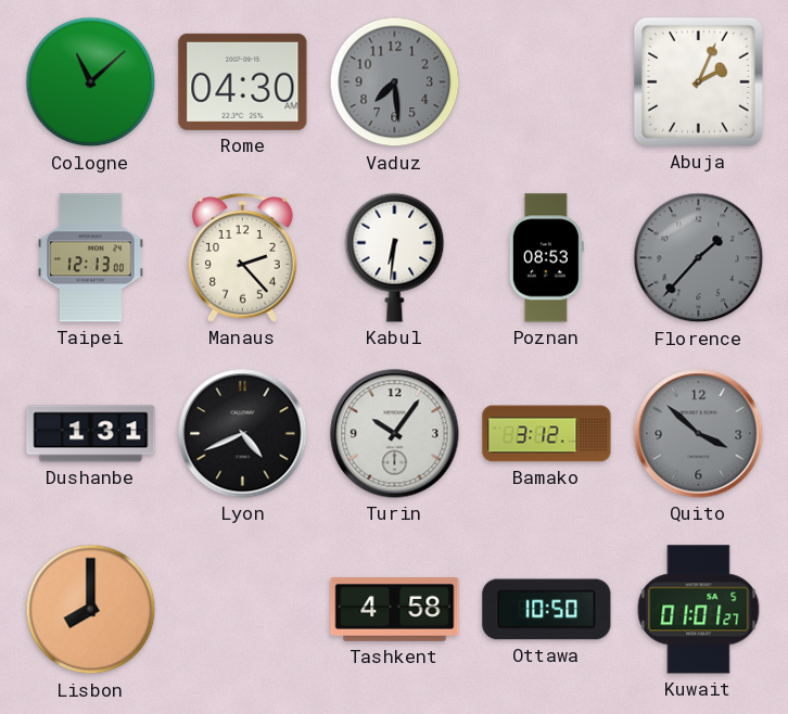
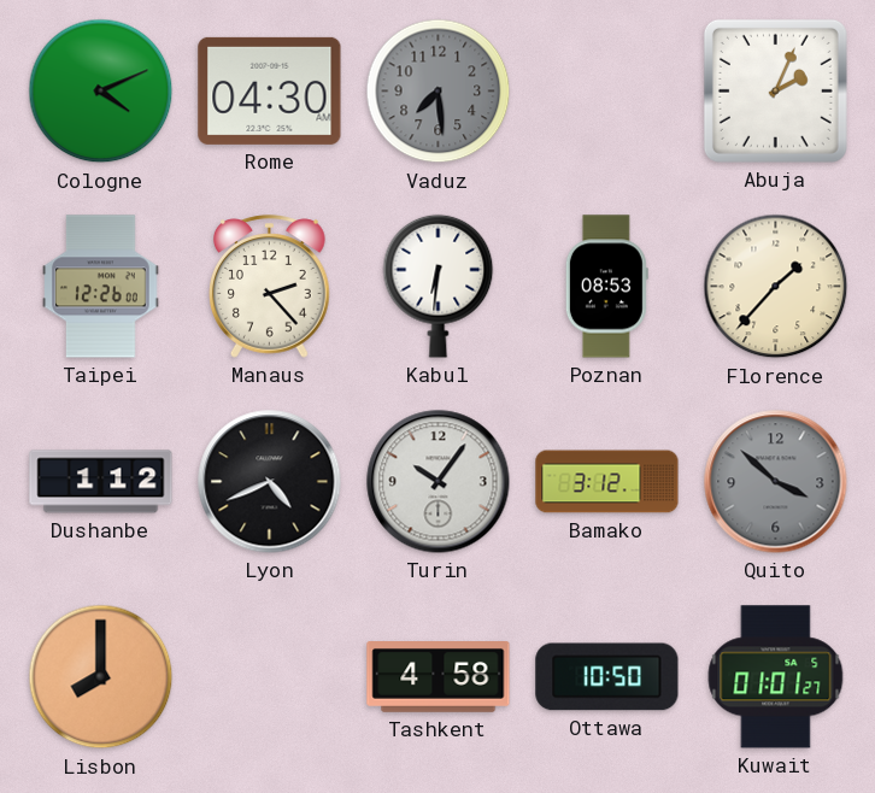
Cologne: 11:08 -> 4:11
Taipei: 12:13 -> 12:26
Florence dial: grey -> cream
Dushanbe: 1:31 -> 1:12
